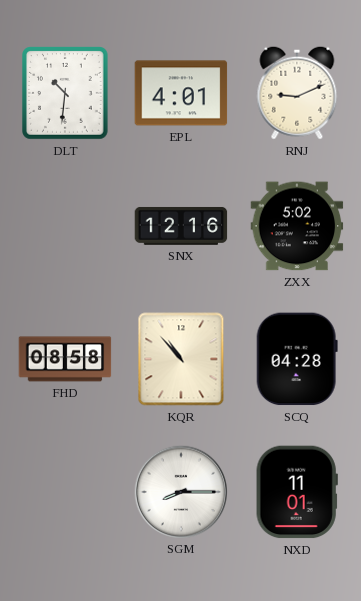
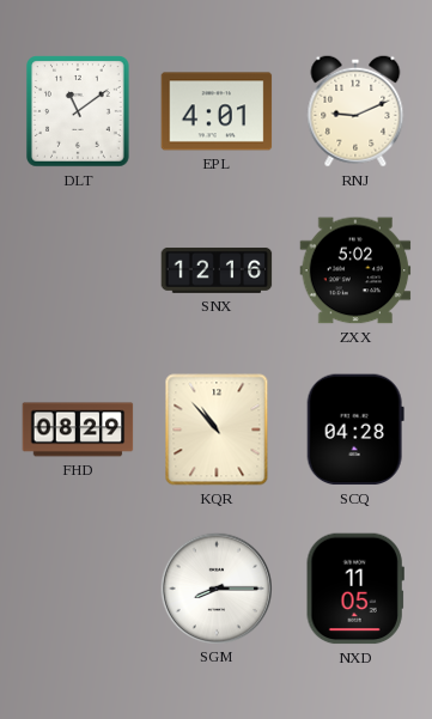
DLT: 10:31 -> 11:09
FHD: 08:58 -> 08:29
NXD: 11:01 -> 11:05
